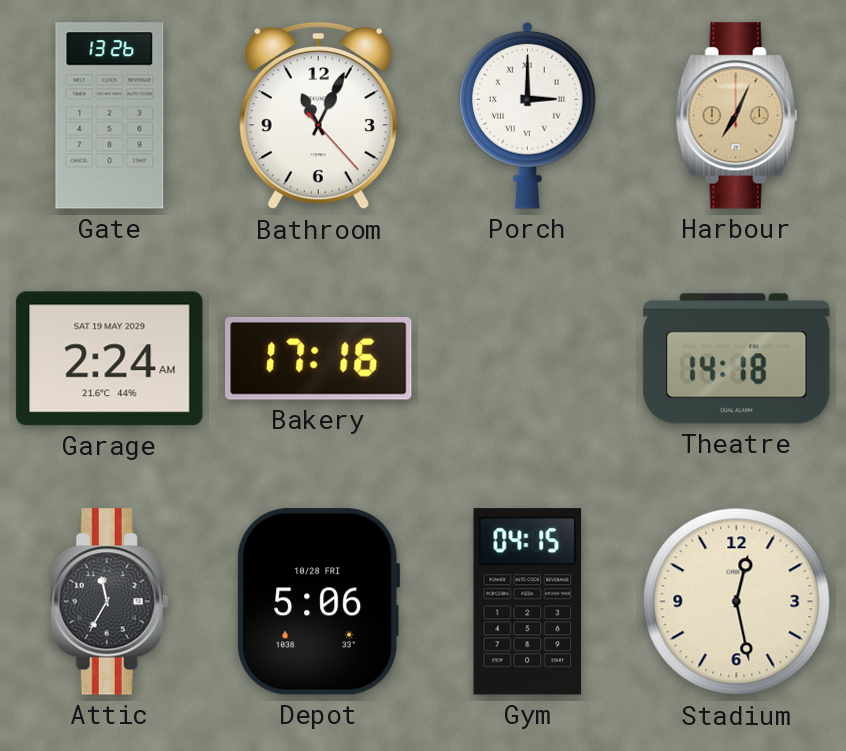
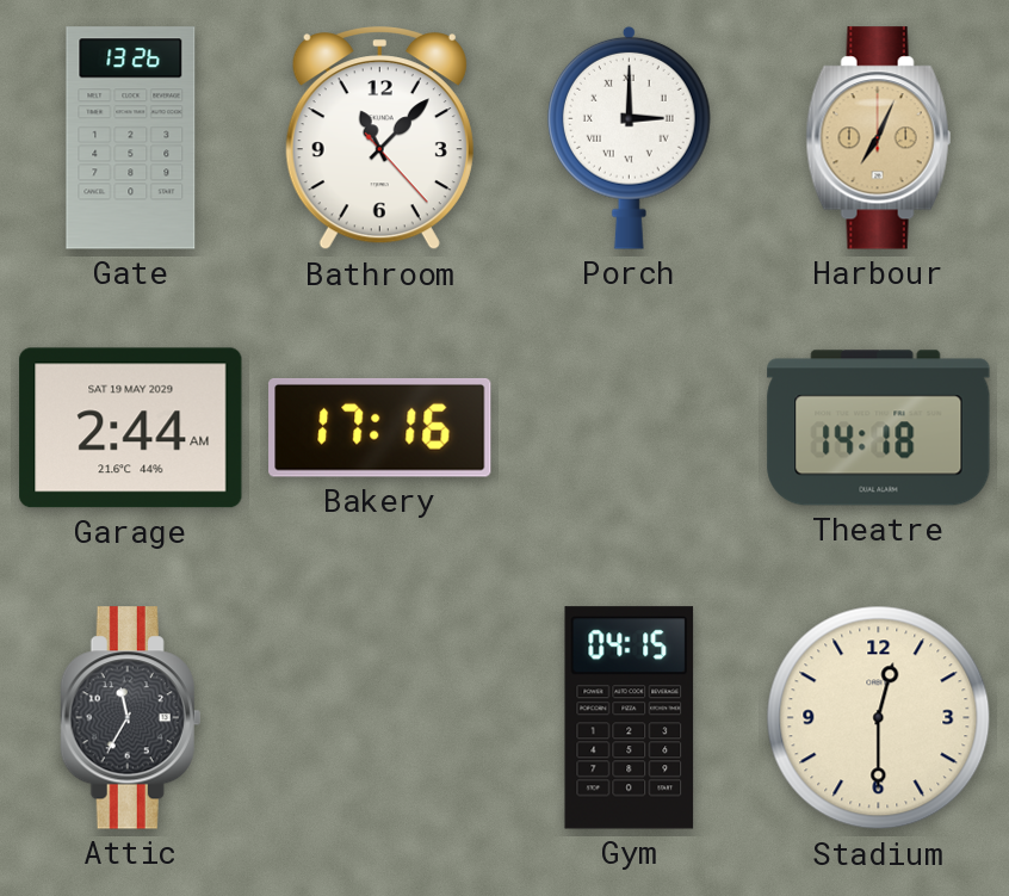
Bathroom: 11:04 -> 11:07
Garage: 2:24 -> 2:44
Depot: 5:06 -> none
Stadium: 12:28 -> 12:30
